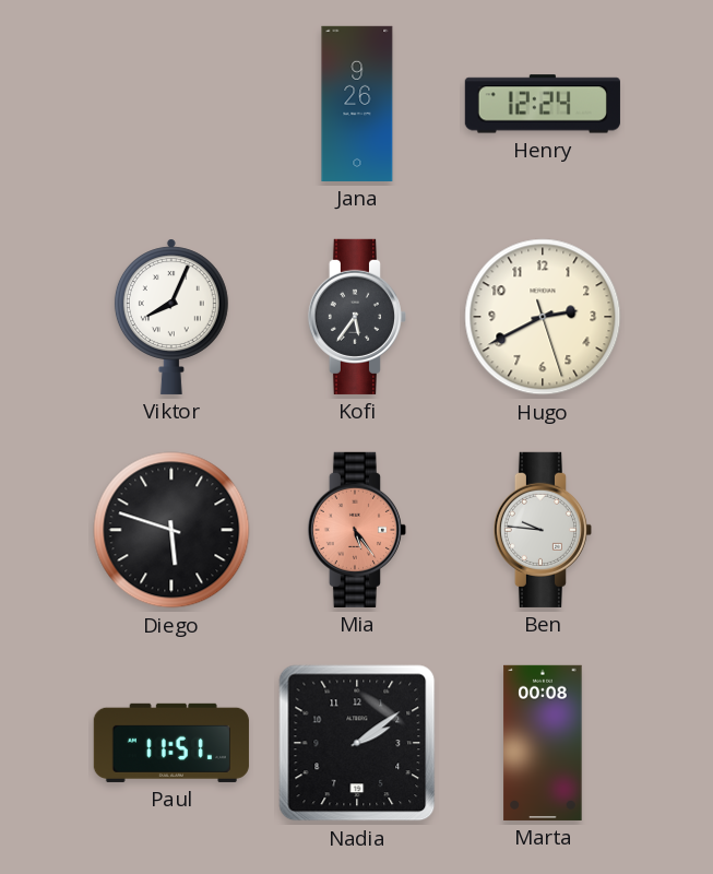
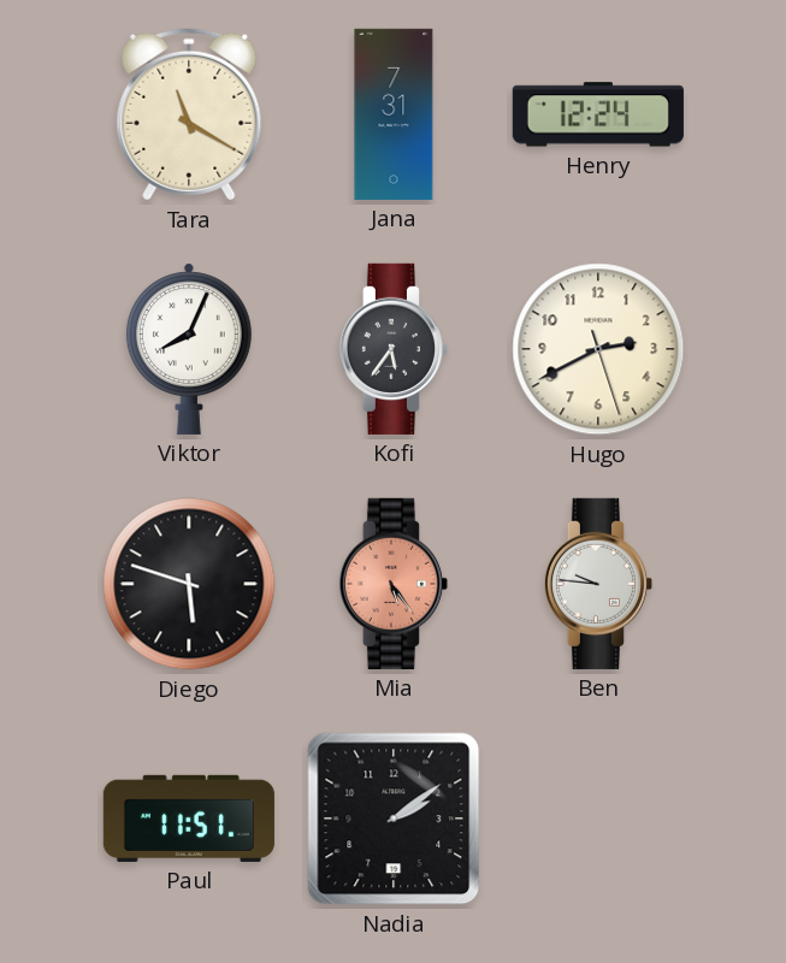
Tara: none -> 11:20
Jana: 9:26 -> 7:31
Marta: 00:08 -> none
